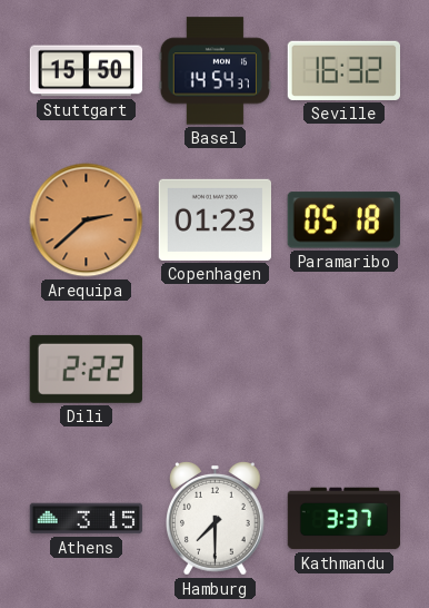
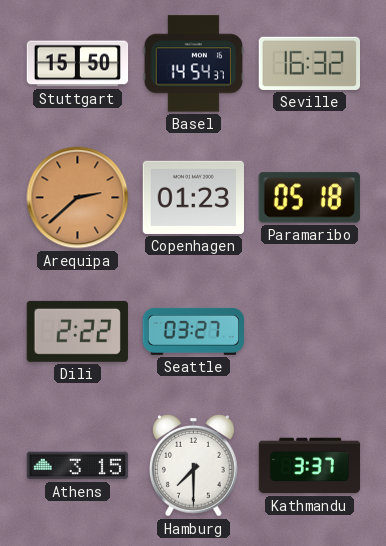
Seattle: none -> 03:27
